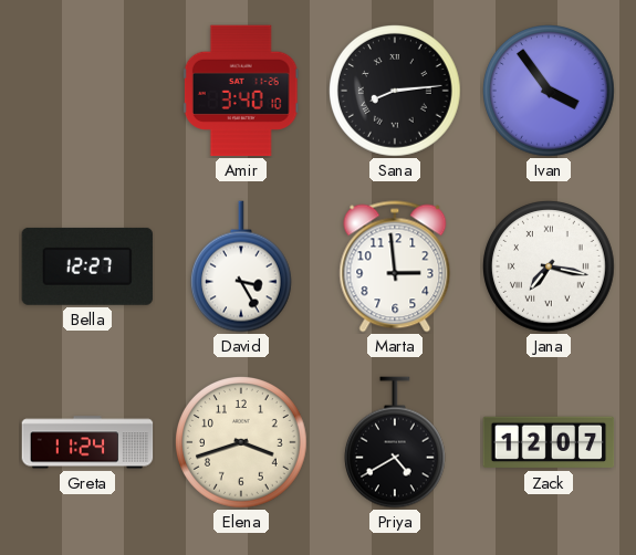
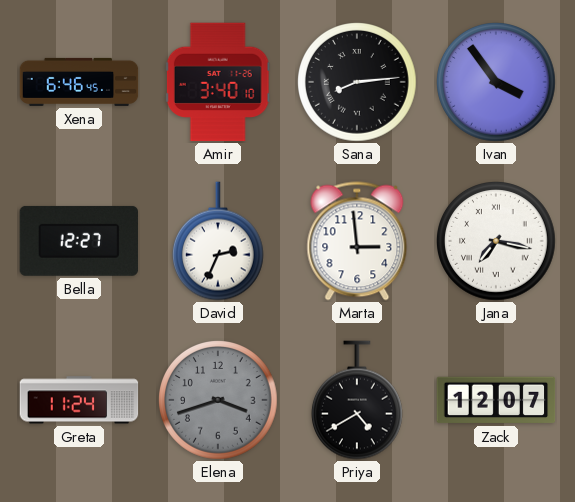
Xena: none -> 6:46
David: 3:25 -> 2:34
Elena dial: cream -> grey
